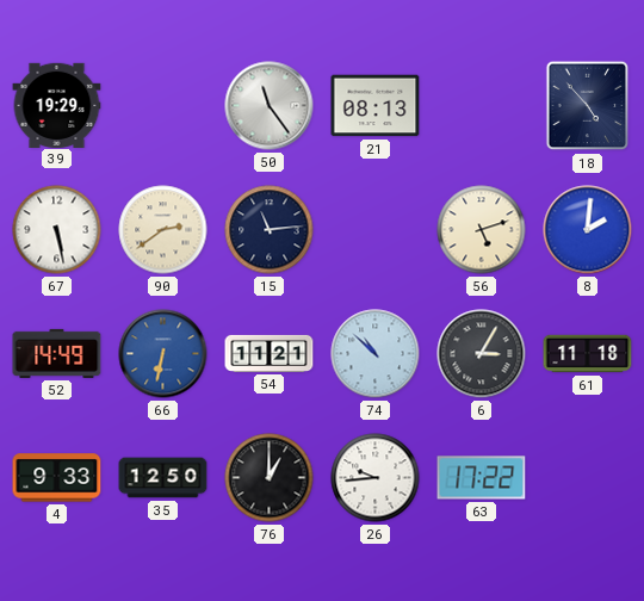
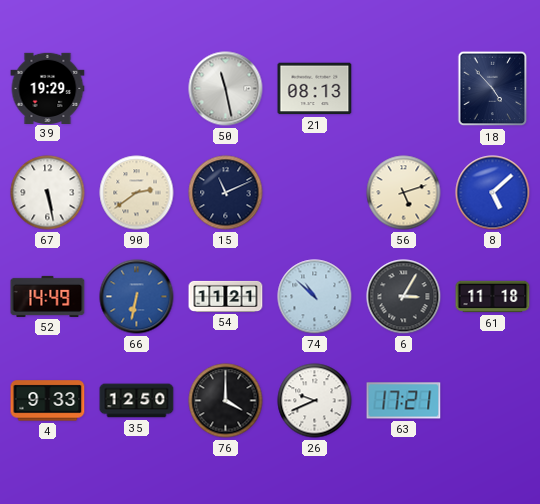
50: 11:24 -> 11:28
15: 11:14 -> 11:11
8: 2:01 -> 5:08
76: 1:00 -> 4:00
26: 9:44 -> 9:41
63: 17:22 -> 17:21
